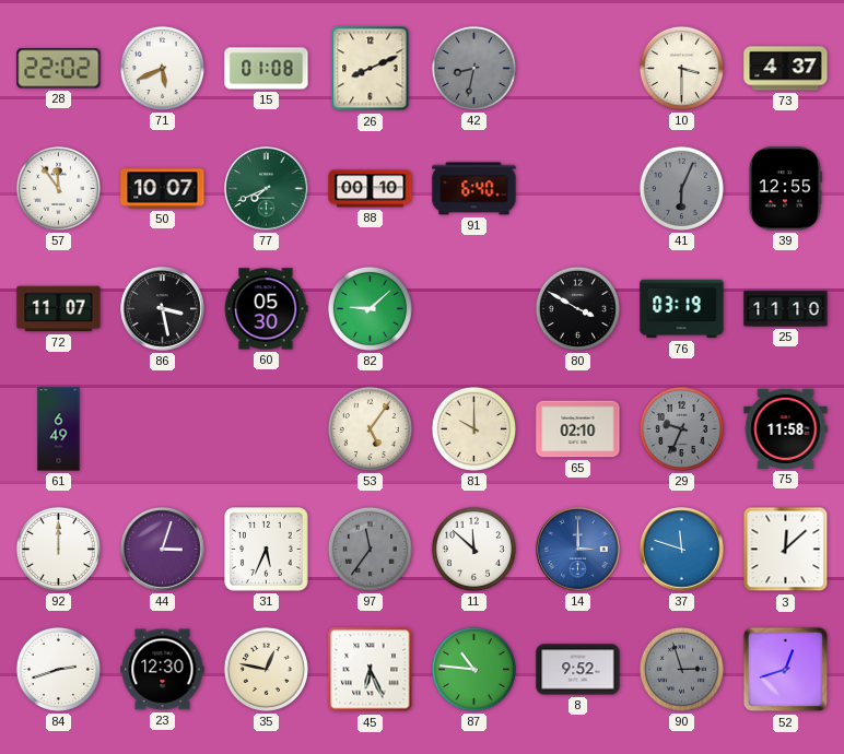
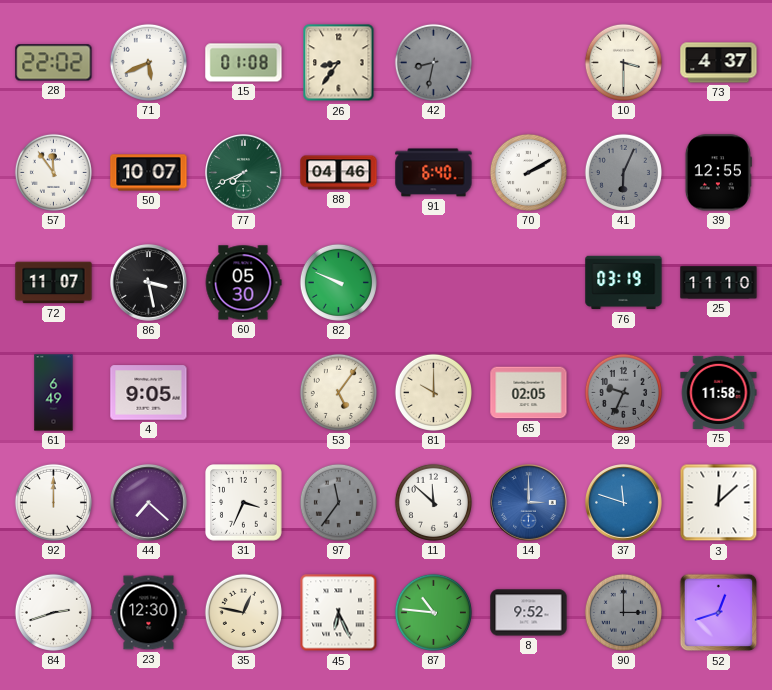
26: 8:11 -> 8:36
88: 00:10 -> 04:46
70: none -> 2:10
82: 9:08 -> 9:49
80: 3:50 -> none
4: none -> 9:05
65: 02:10 -> 02:05
44: 3:03 -> 7:22
31: 5:34 -> 3:34
90: 2:57 -> 3:00
